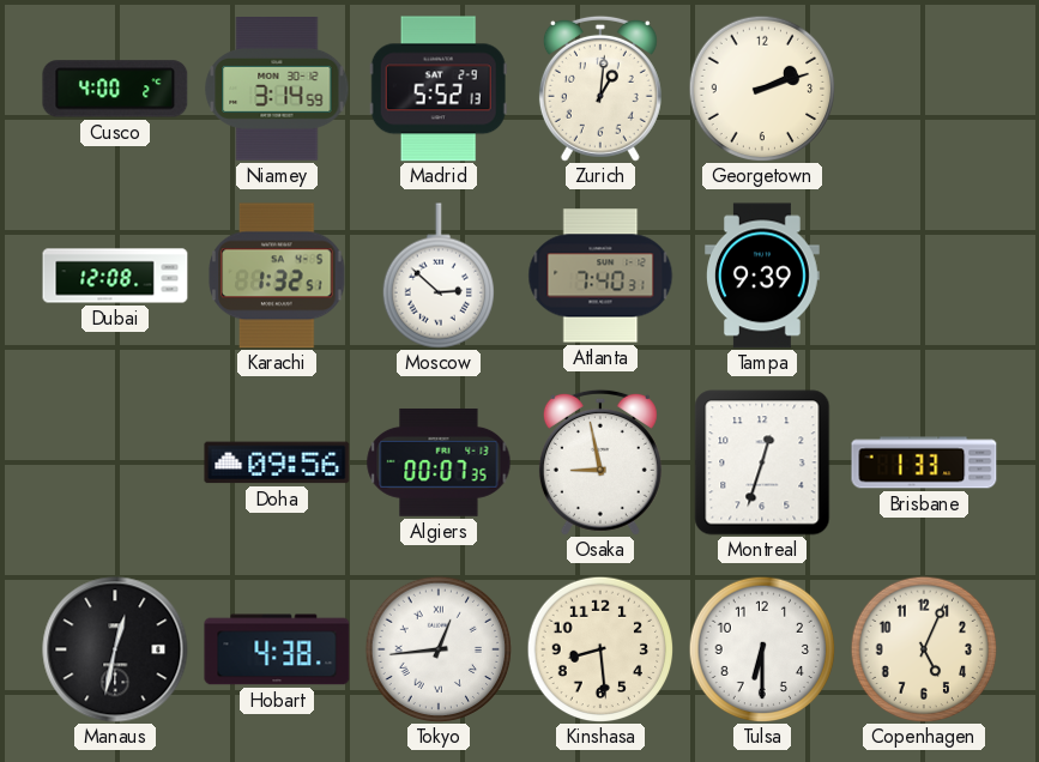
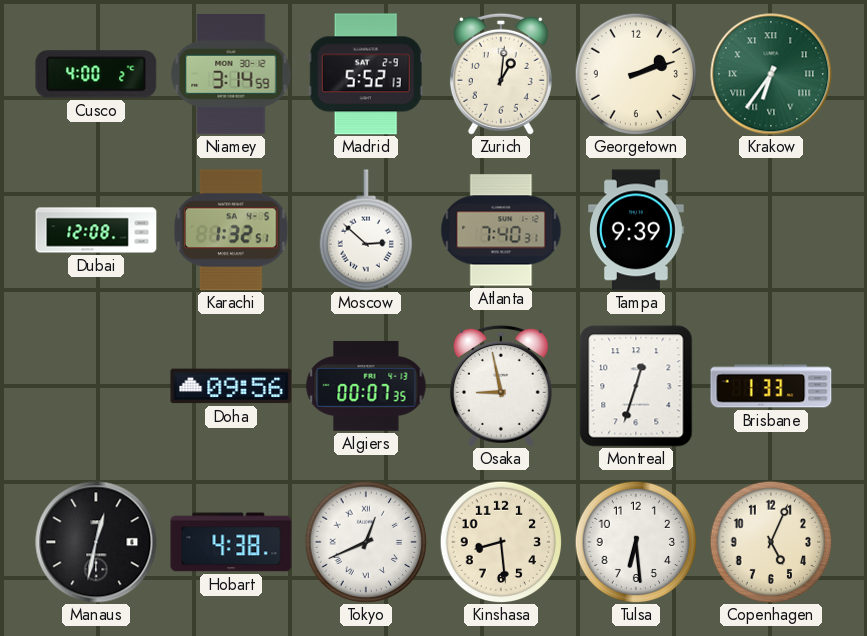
Krakow: none -> 6:36
Tokyo: 12:44 -> 12:41
Tulsa: 6:30 -> 6:29
